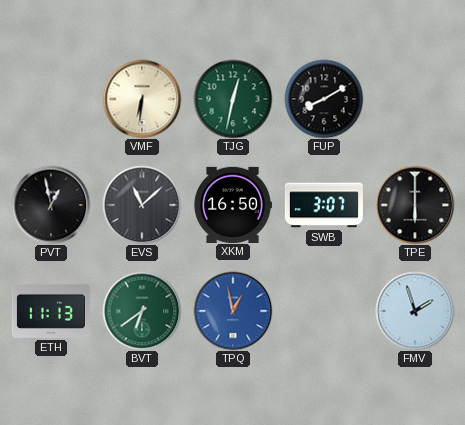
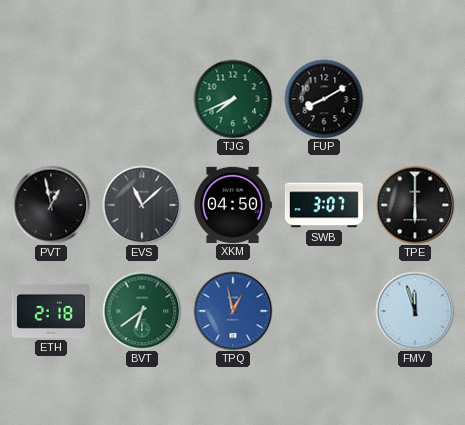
VMF: 6:31 -> none
TJG: 12:32 -> 7:41
XKM: 16:50 -> 04:50
ETH: 11:13 -> 2:18
FMV: 1:57 -> 11:57
